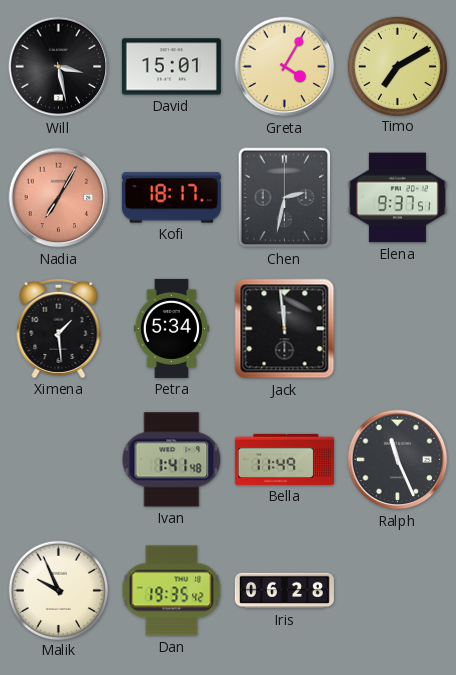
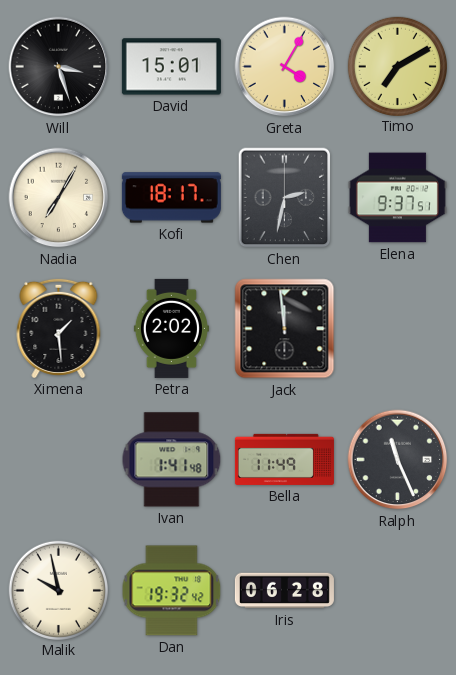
Will: 3:28 -> 3:27
Nadia dial: salmon -> cream
Petra: 5:34 -> 2:02
Malik: 9:56 -> 9:58
Dan: 19:35 -> 19:32
